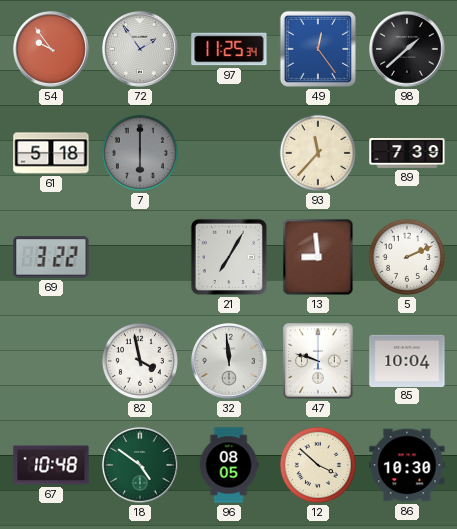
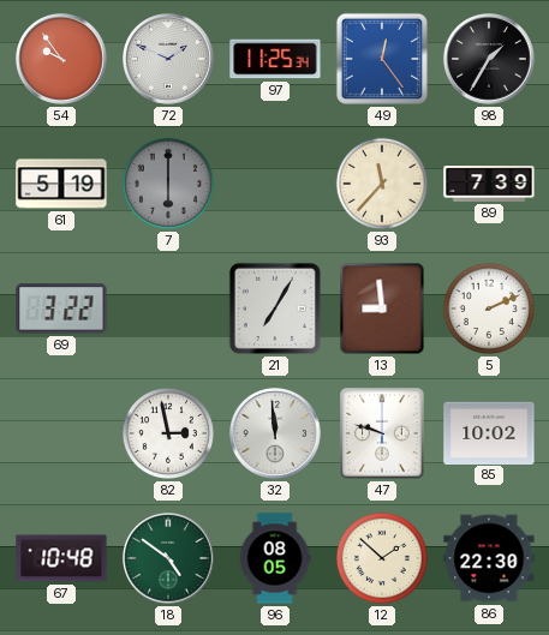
72: 1:54 -> 1:49
98: 1:38 -> 1:35
61: 5:18 -> 5:19
82: 3:58 -> 2:58
85: 10:04 -> 10:02
12: 3:52 -> 1:52
86: 10:30 -> 22:30
